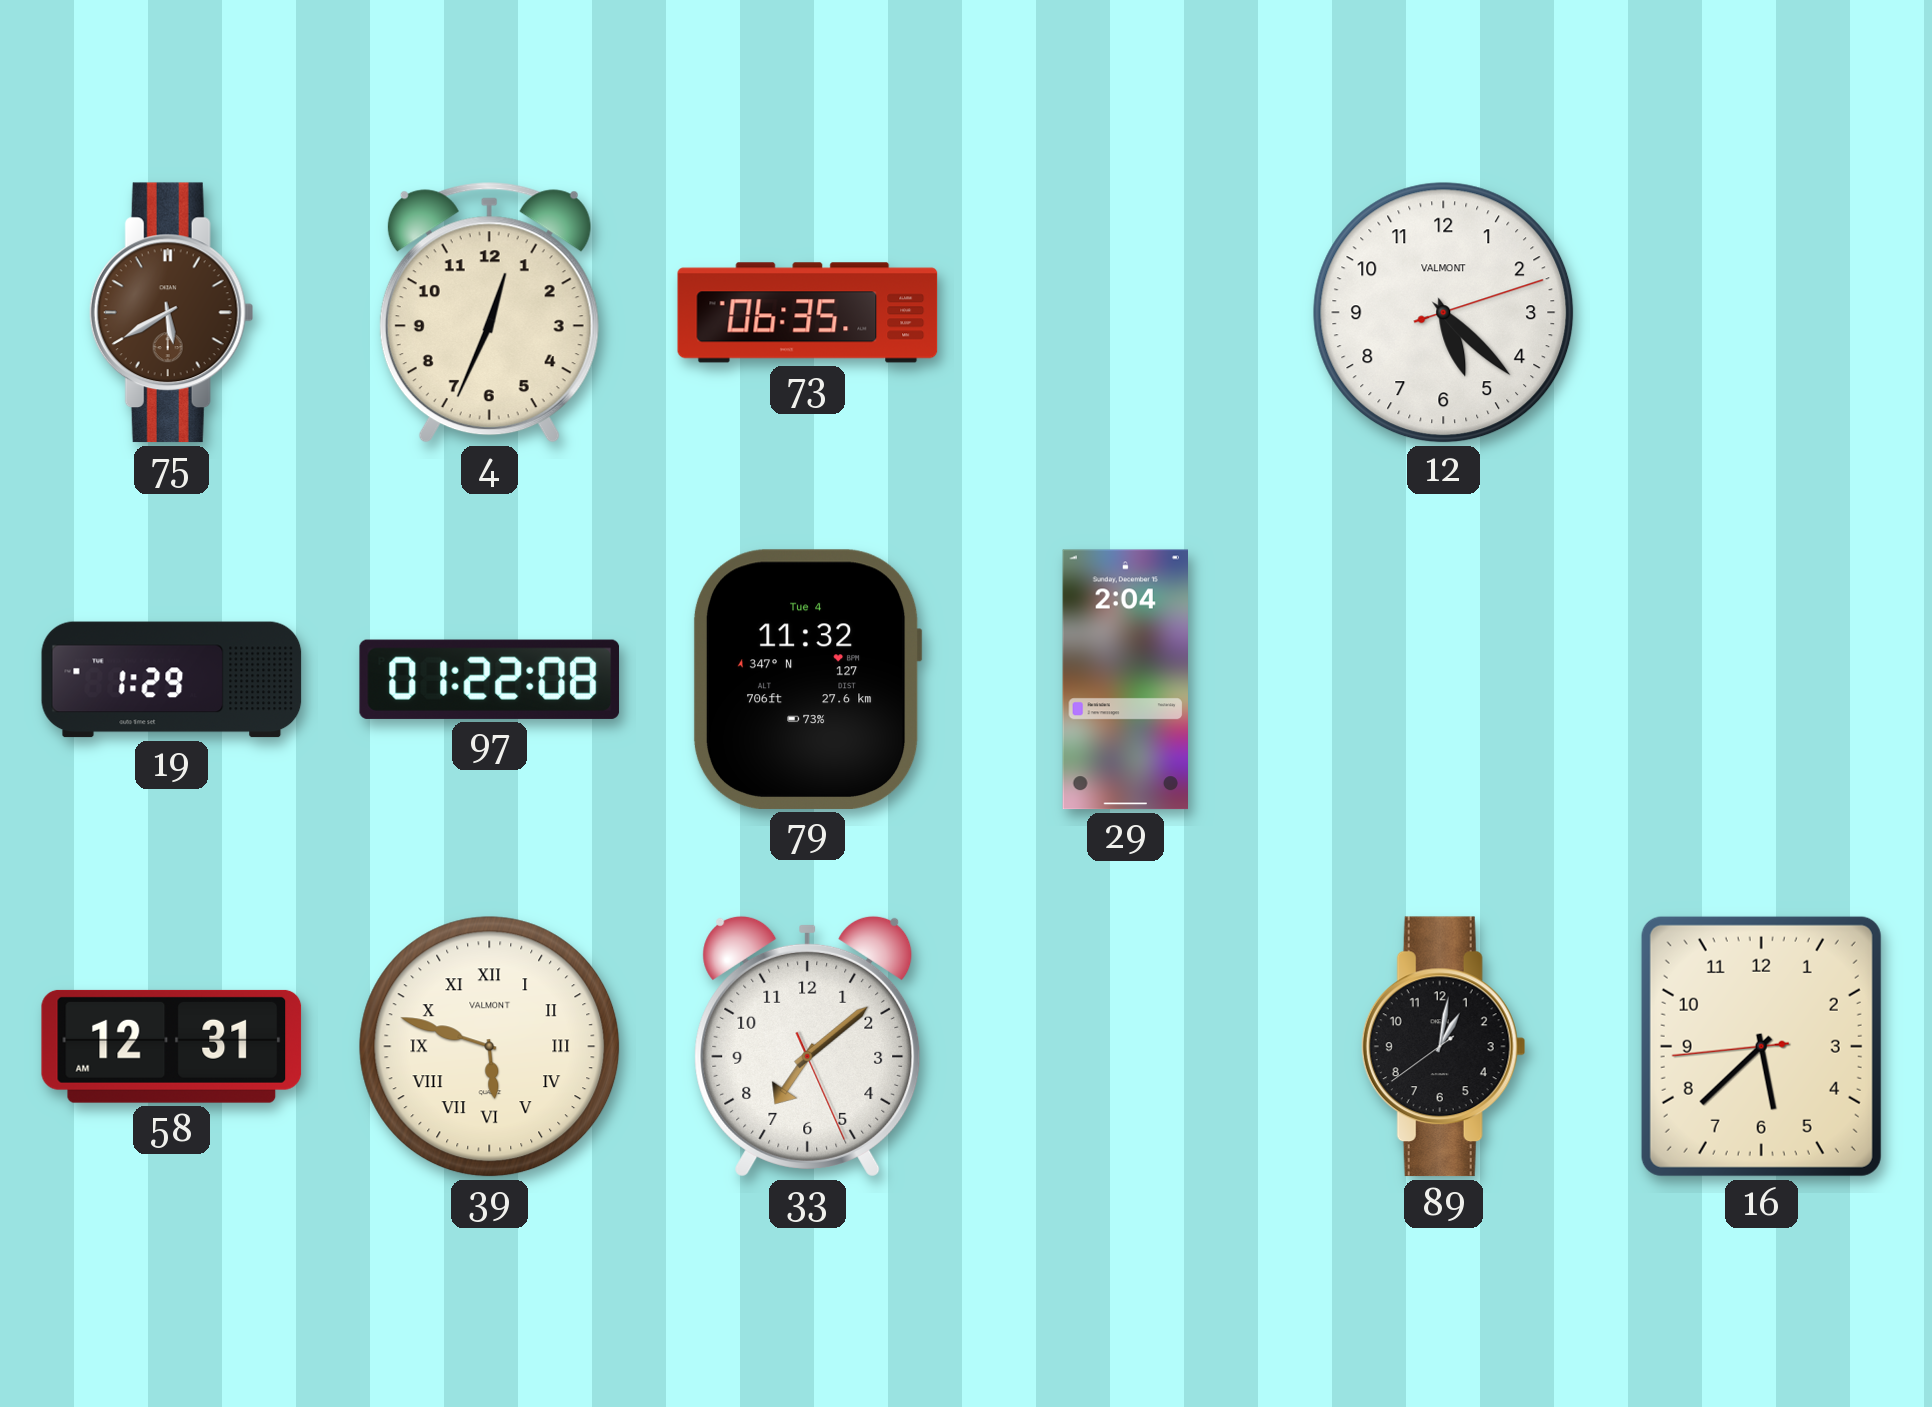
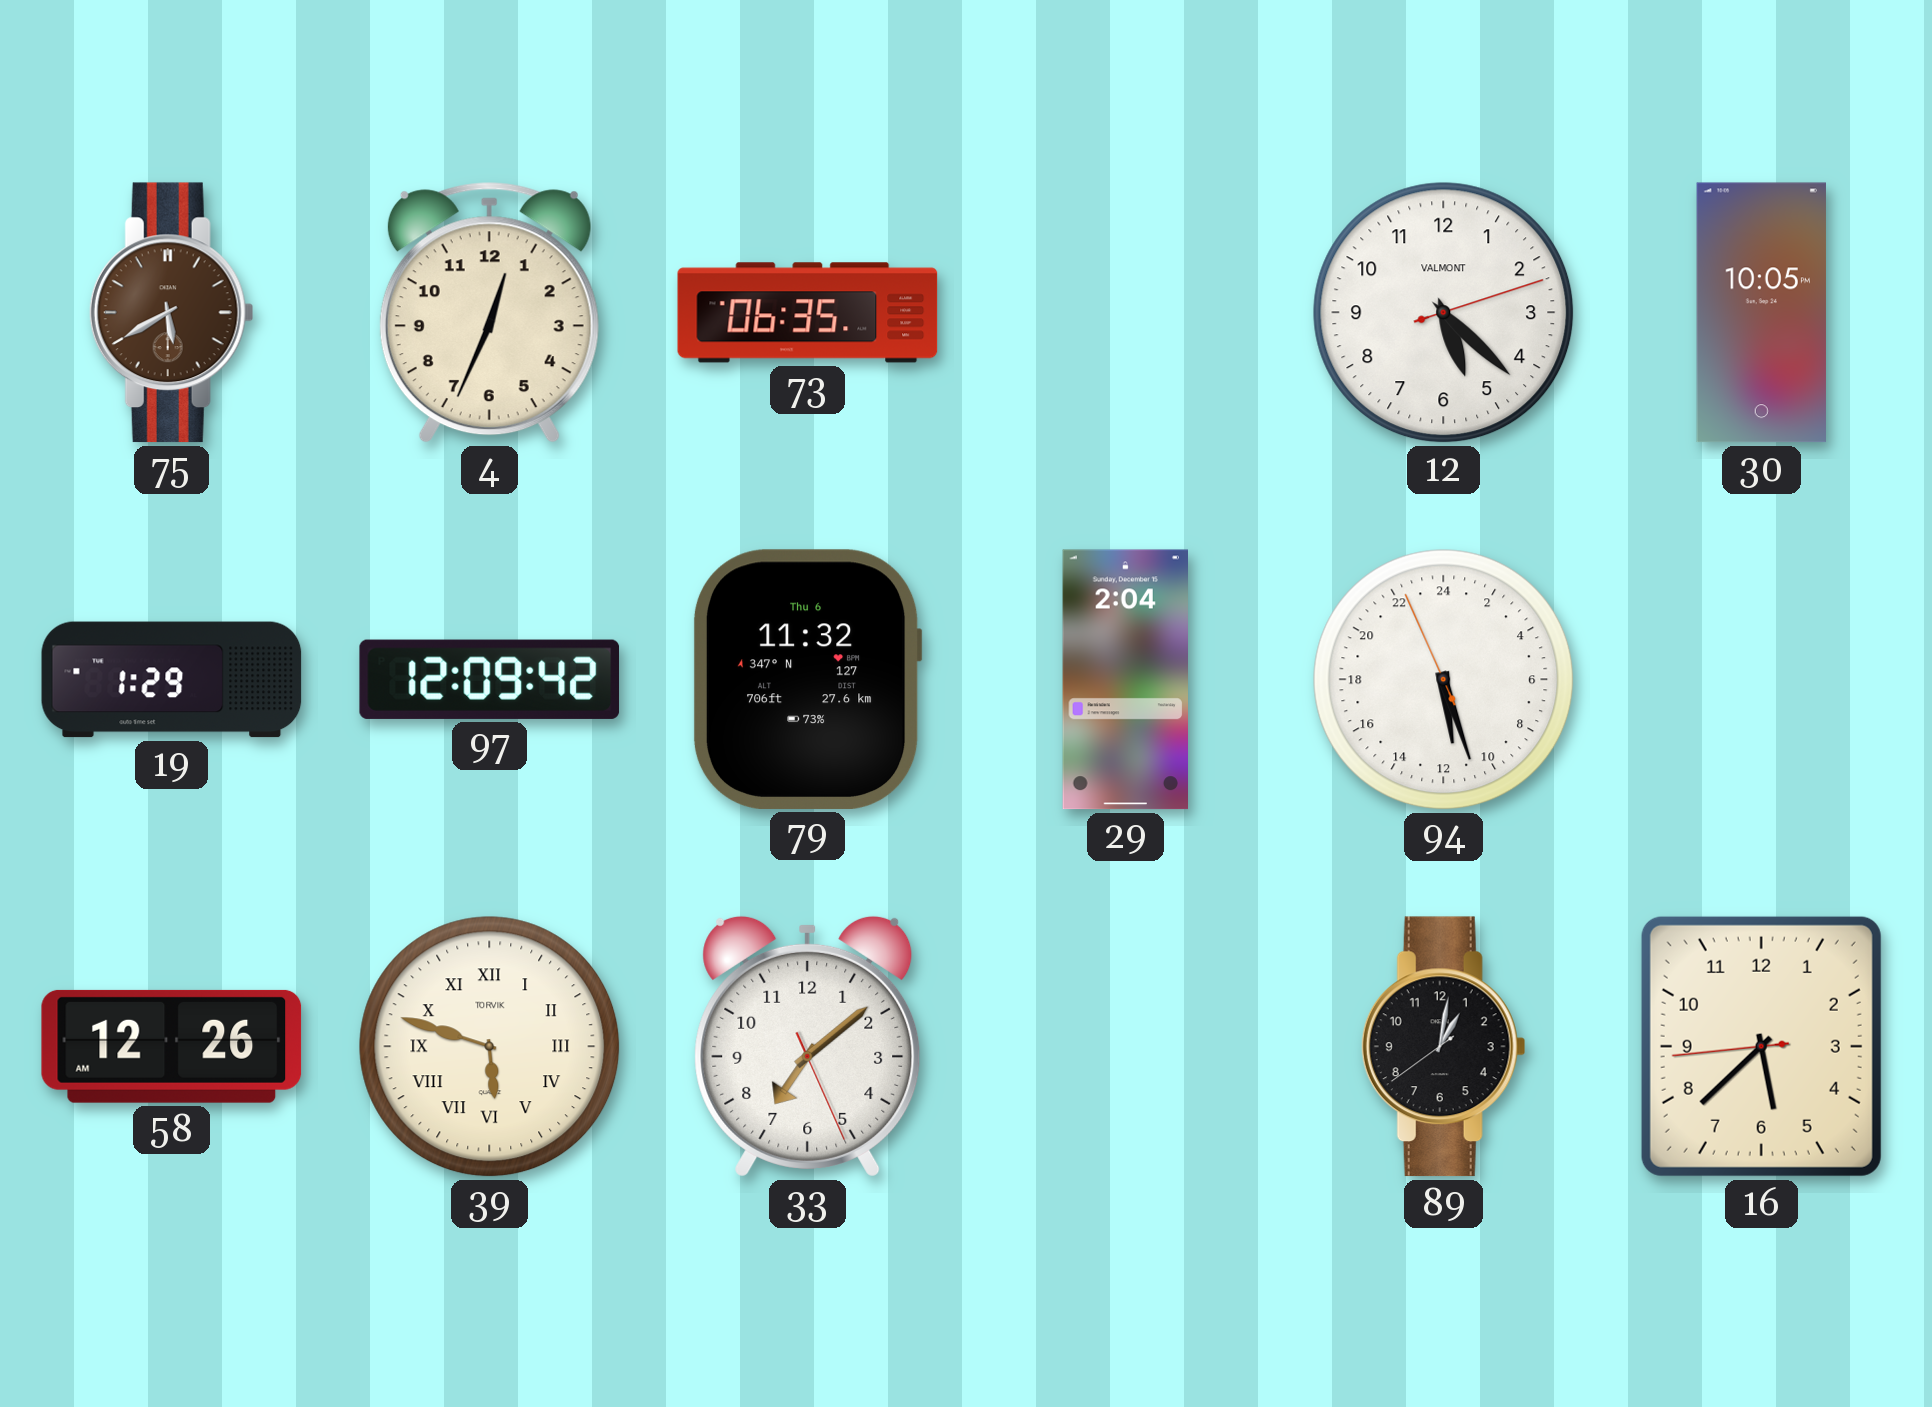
30: none -> 10:05
97: 01:22 -> 12:09
79 date: Tue 4 -> Thu 6
94: none -> 11:26
58: 12:31 -> 12:26
39 brand: VALMONT -> TORVIK
